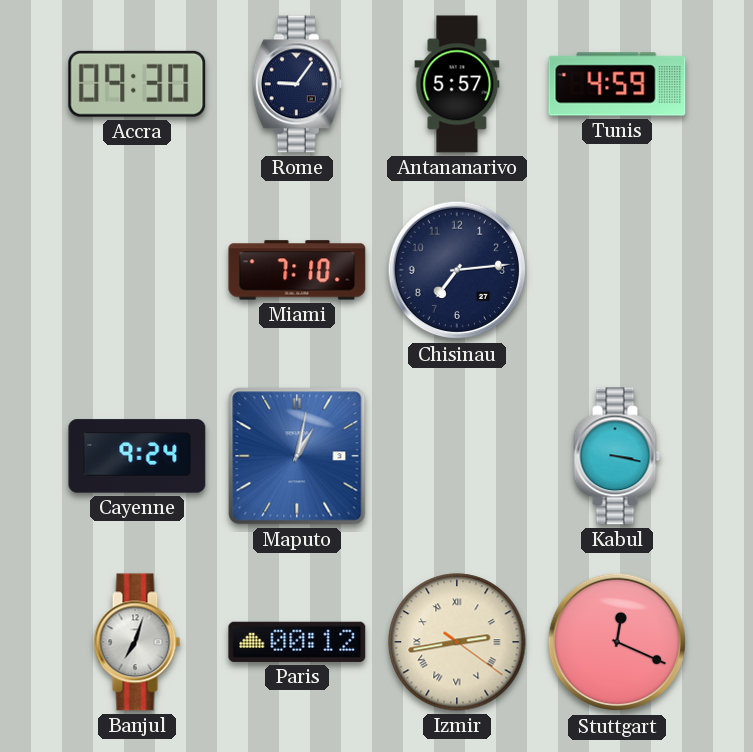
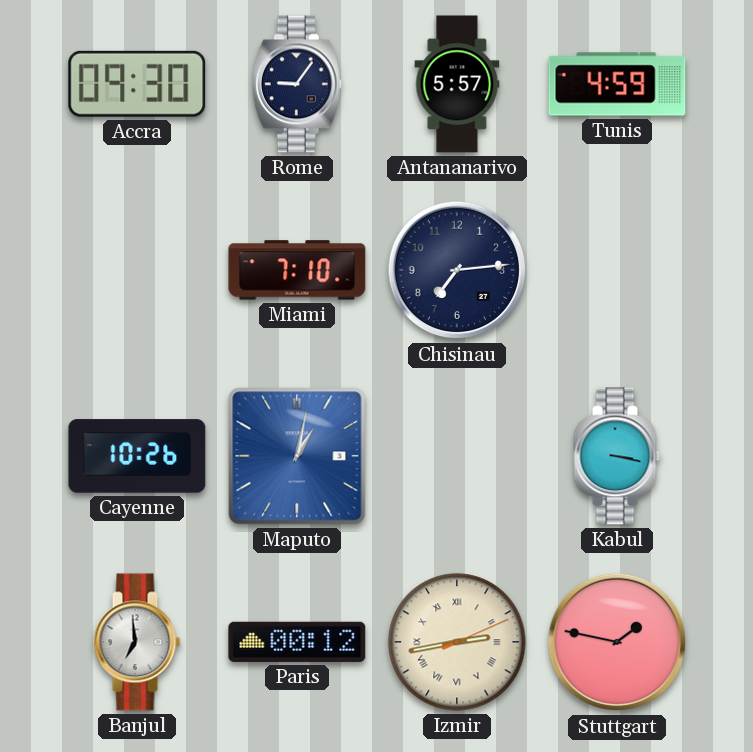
Cayenne: 9:24 -> 10:26
Banjul: 7:03 -> 6:59
Izmir: 2:43:21 -> 2:43:11
Stuttgart: 12:19 -> 1:47
